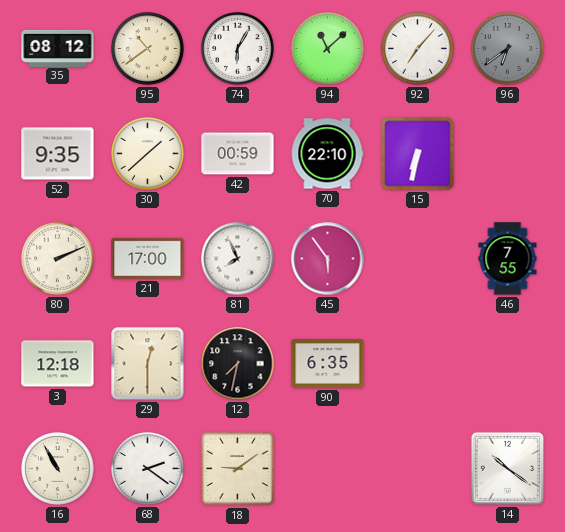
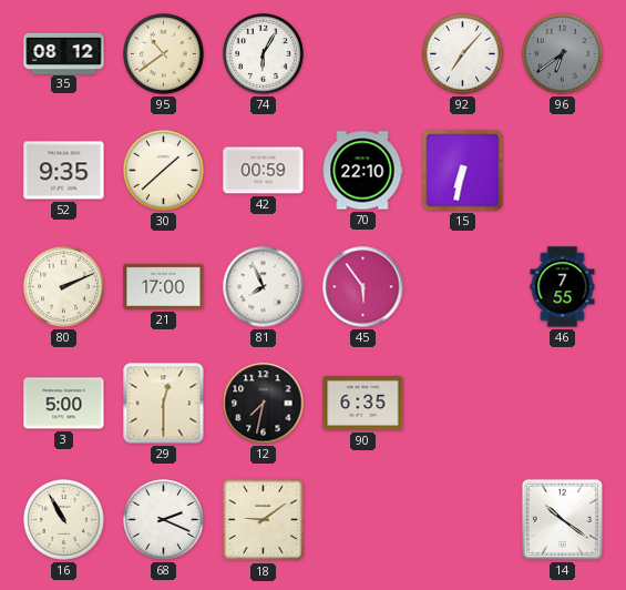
94: 11:08 -> none
3: 12:18 -> 5:00
68: 2:21 -> 2:19
